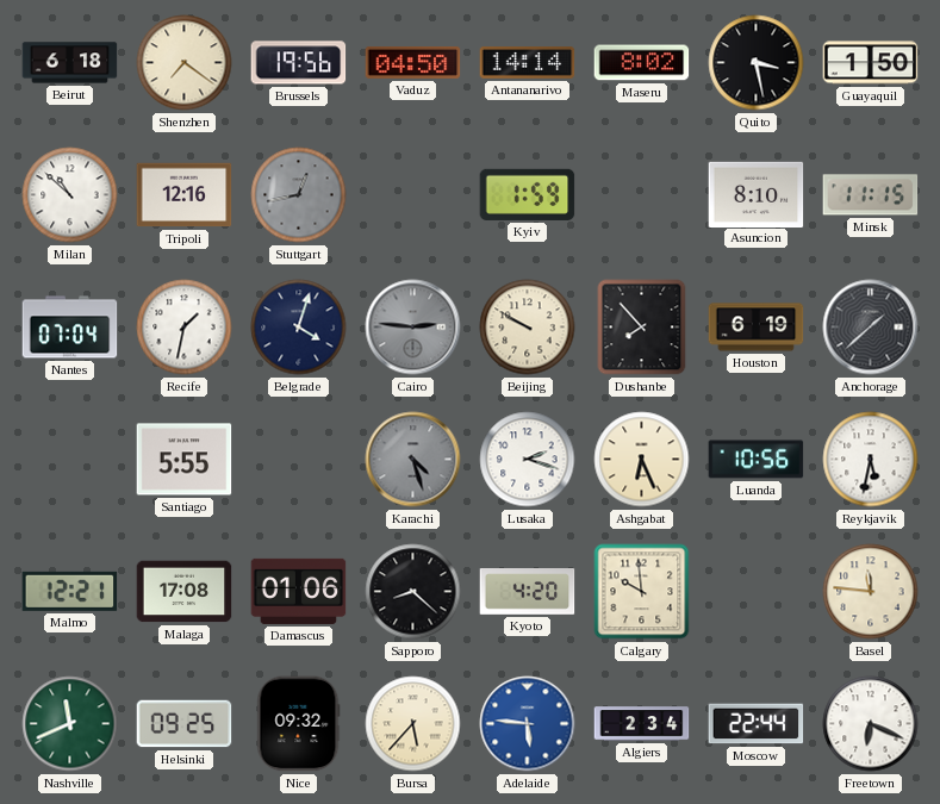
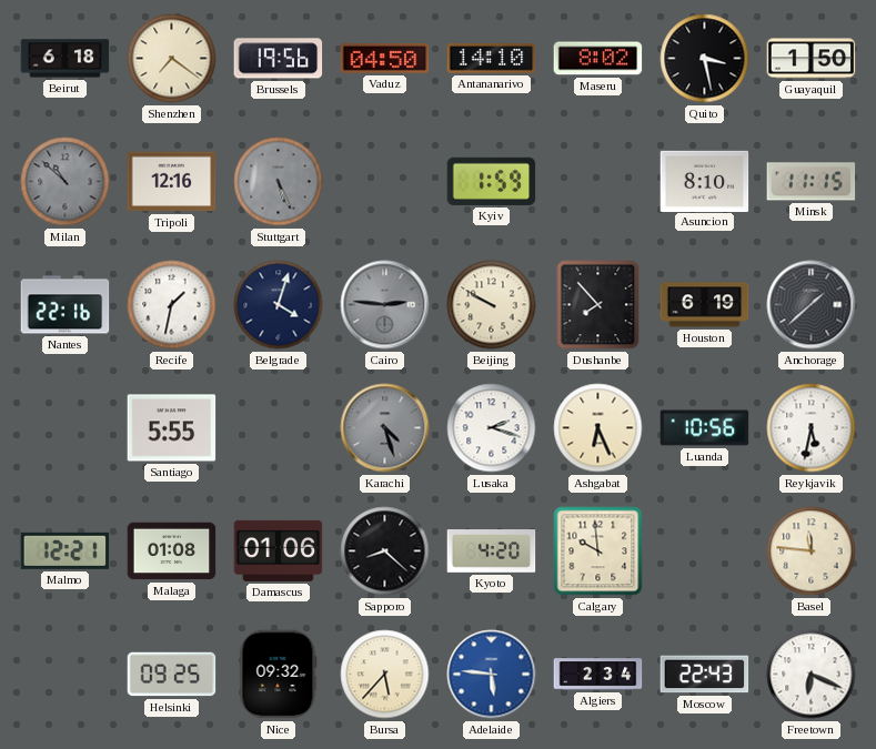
Antananarivo: 14:14 -> 14:10
Milan dial: white -> grey
Stuttgart: 12:43 -> 5:26
Nantes: 07:04 -> 22:16
Malaga: 17:08 -> 01:08
Nashville: 11:41 -> none
Moscow: 22:44 -> 22:43
